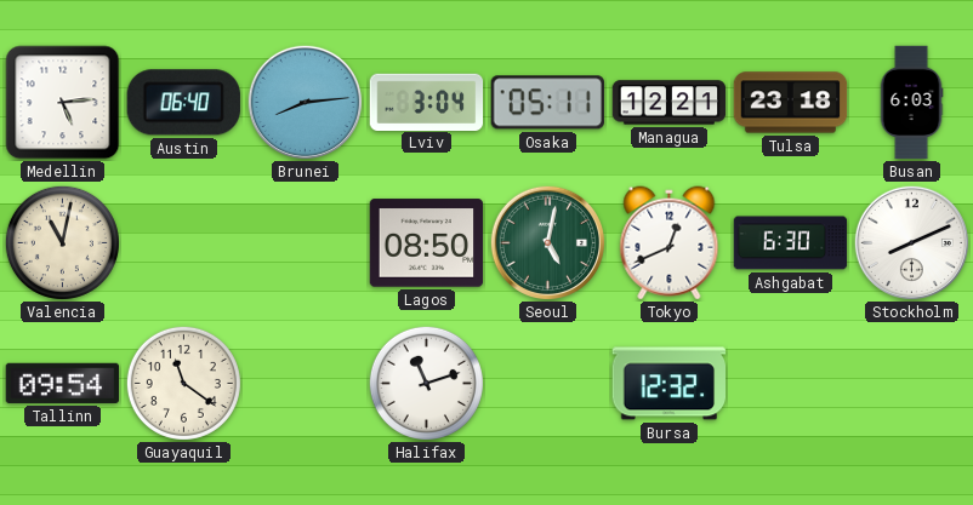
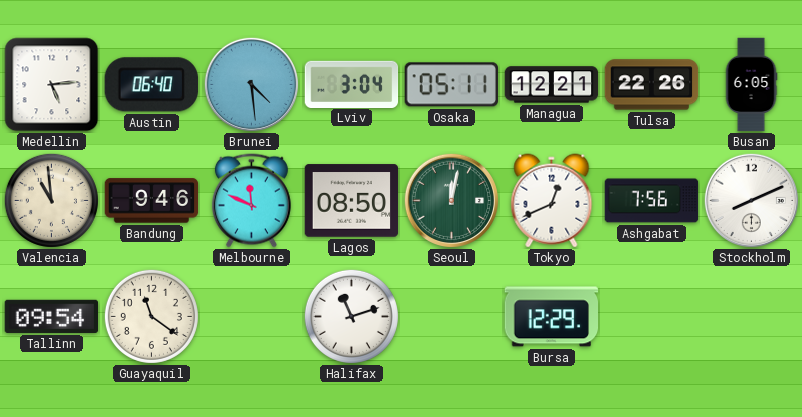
Brunei: 8:14 -> 4:29
Tulsa: 23:18 -> 22:26
Busan: 6:03 -> 6:05
Valencia: 11:02 -> 10:59
Bandung: none -> 9:46
Melbourne: none -> 11:49
Seoul: 5:02 -> 12:02
Ashgabat: 6:30 -> 7:56
Bursa: 12:32 -> 12:29
